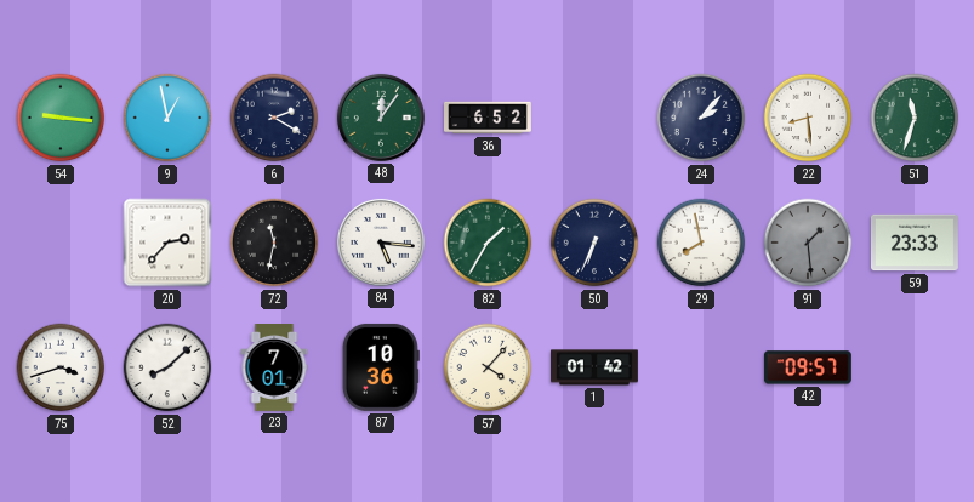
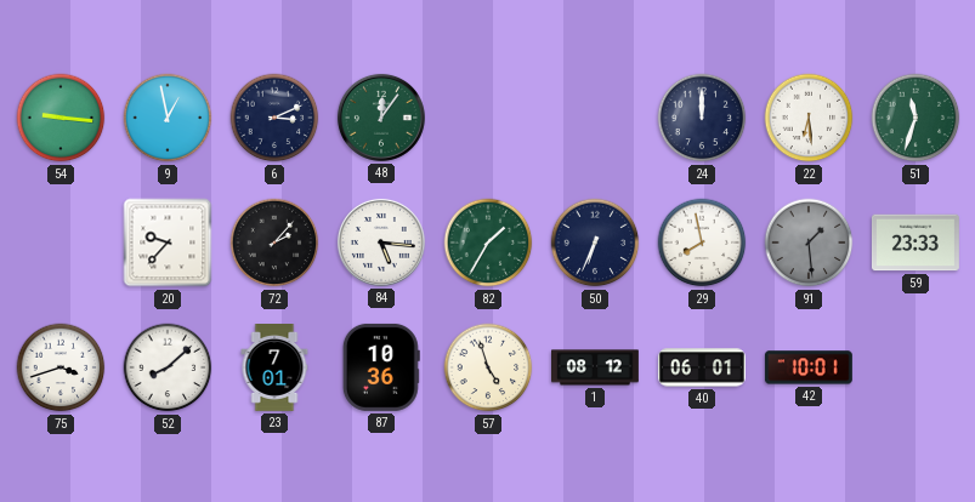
6: 2:20 -> 3:11
36: 6:52 -> none
24: 2:07 -> 12:00
22: 8:29 -> 6:29
20: 2:37 -> 9:37
72: 11:32 -> 2:07
57: 4:07 -> 4:57
1: 01:42 -> 08:12
40: none -> 06:01
42: 09:57 -> 10:01
